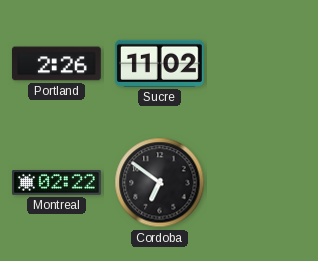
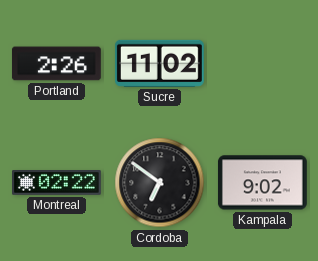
Kampala: none -> 9:02
